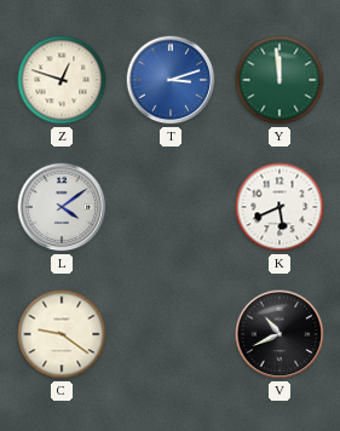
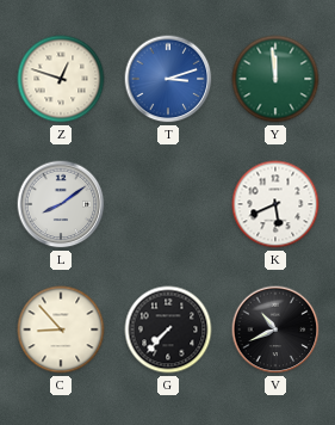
L: 4:09 -> 8:09
C: 9:21 -> 8:53
G: none -> 7:37
